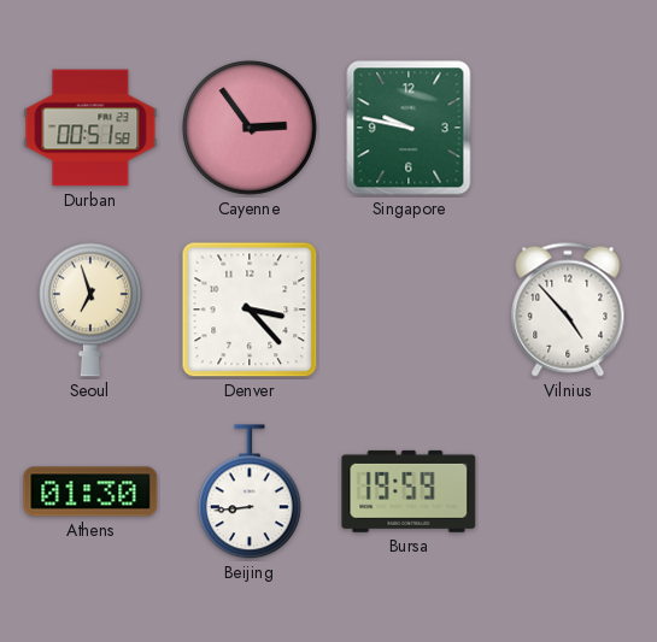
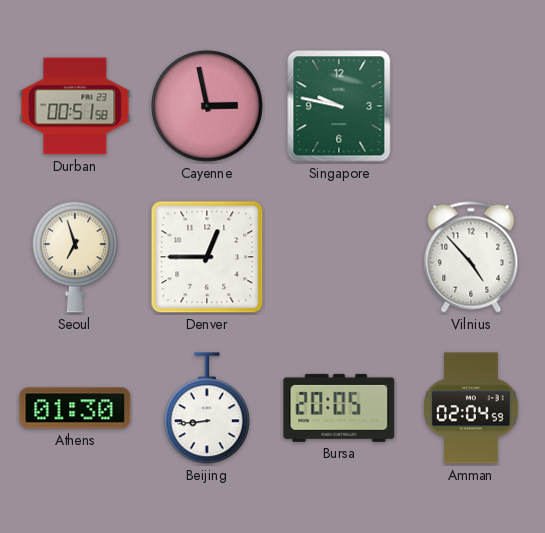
Cayenne: 2:54 -> 2:58
Denver: 3:23 -> 12:45
Bursa: 19:59 -> 20:05
Amman: none -> 02:04
